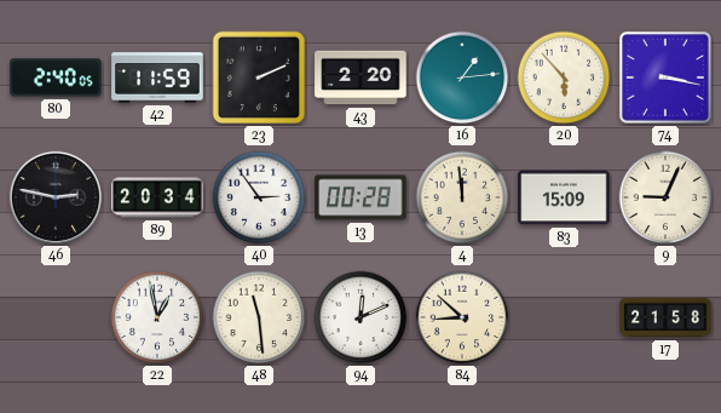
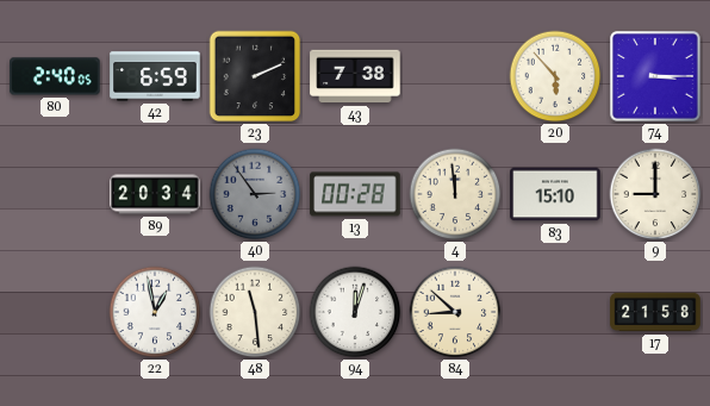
42: 11:59 -> 6:59
43: 2:20 -> 7:38
16: 1:14 -> none
74: 3:17 -> 3:15
46: 2:47 -> none
40 dial: white -> grey
83: 15:09 -> 15:10
9: 9:04 -> 9:00
94: 12:11 -> 12:03
